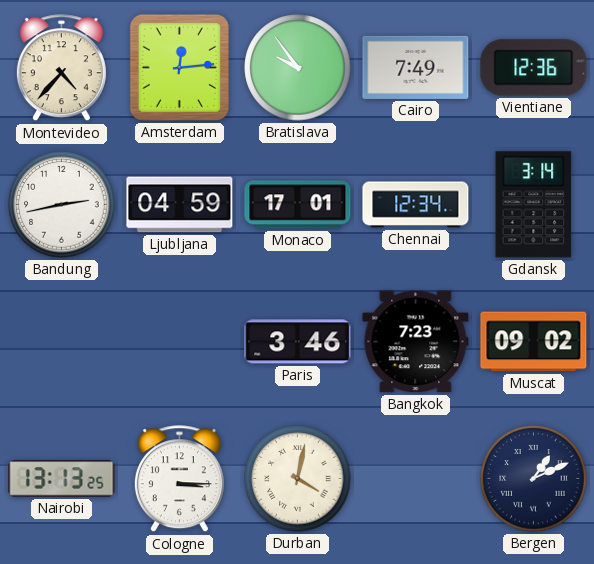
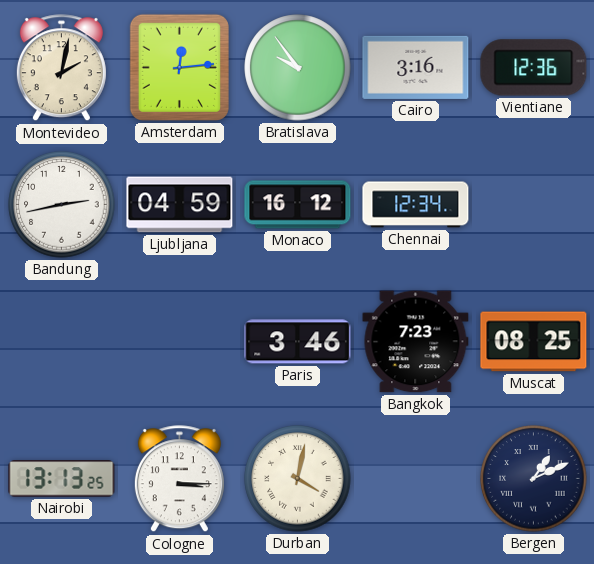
Montevideo: 4:37 -> 2:02
Cairo: 7:49 -> 3:16
Monaco: 17:01 -> 16:12
Gdansk: 3:14 -> none
Muscat: 09:02 -> 08:25
